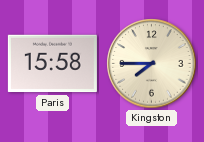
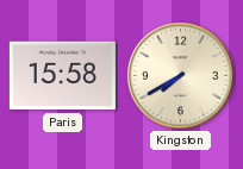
Kingston: 7:45 -> 7:40
